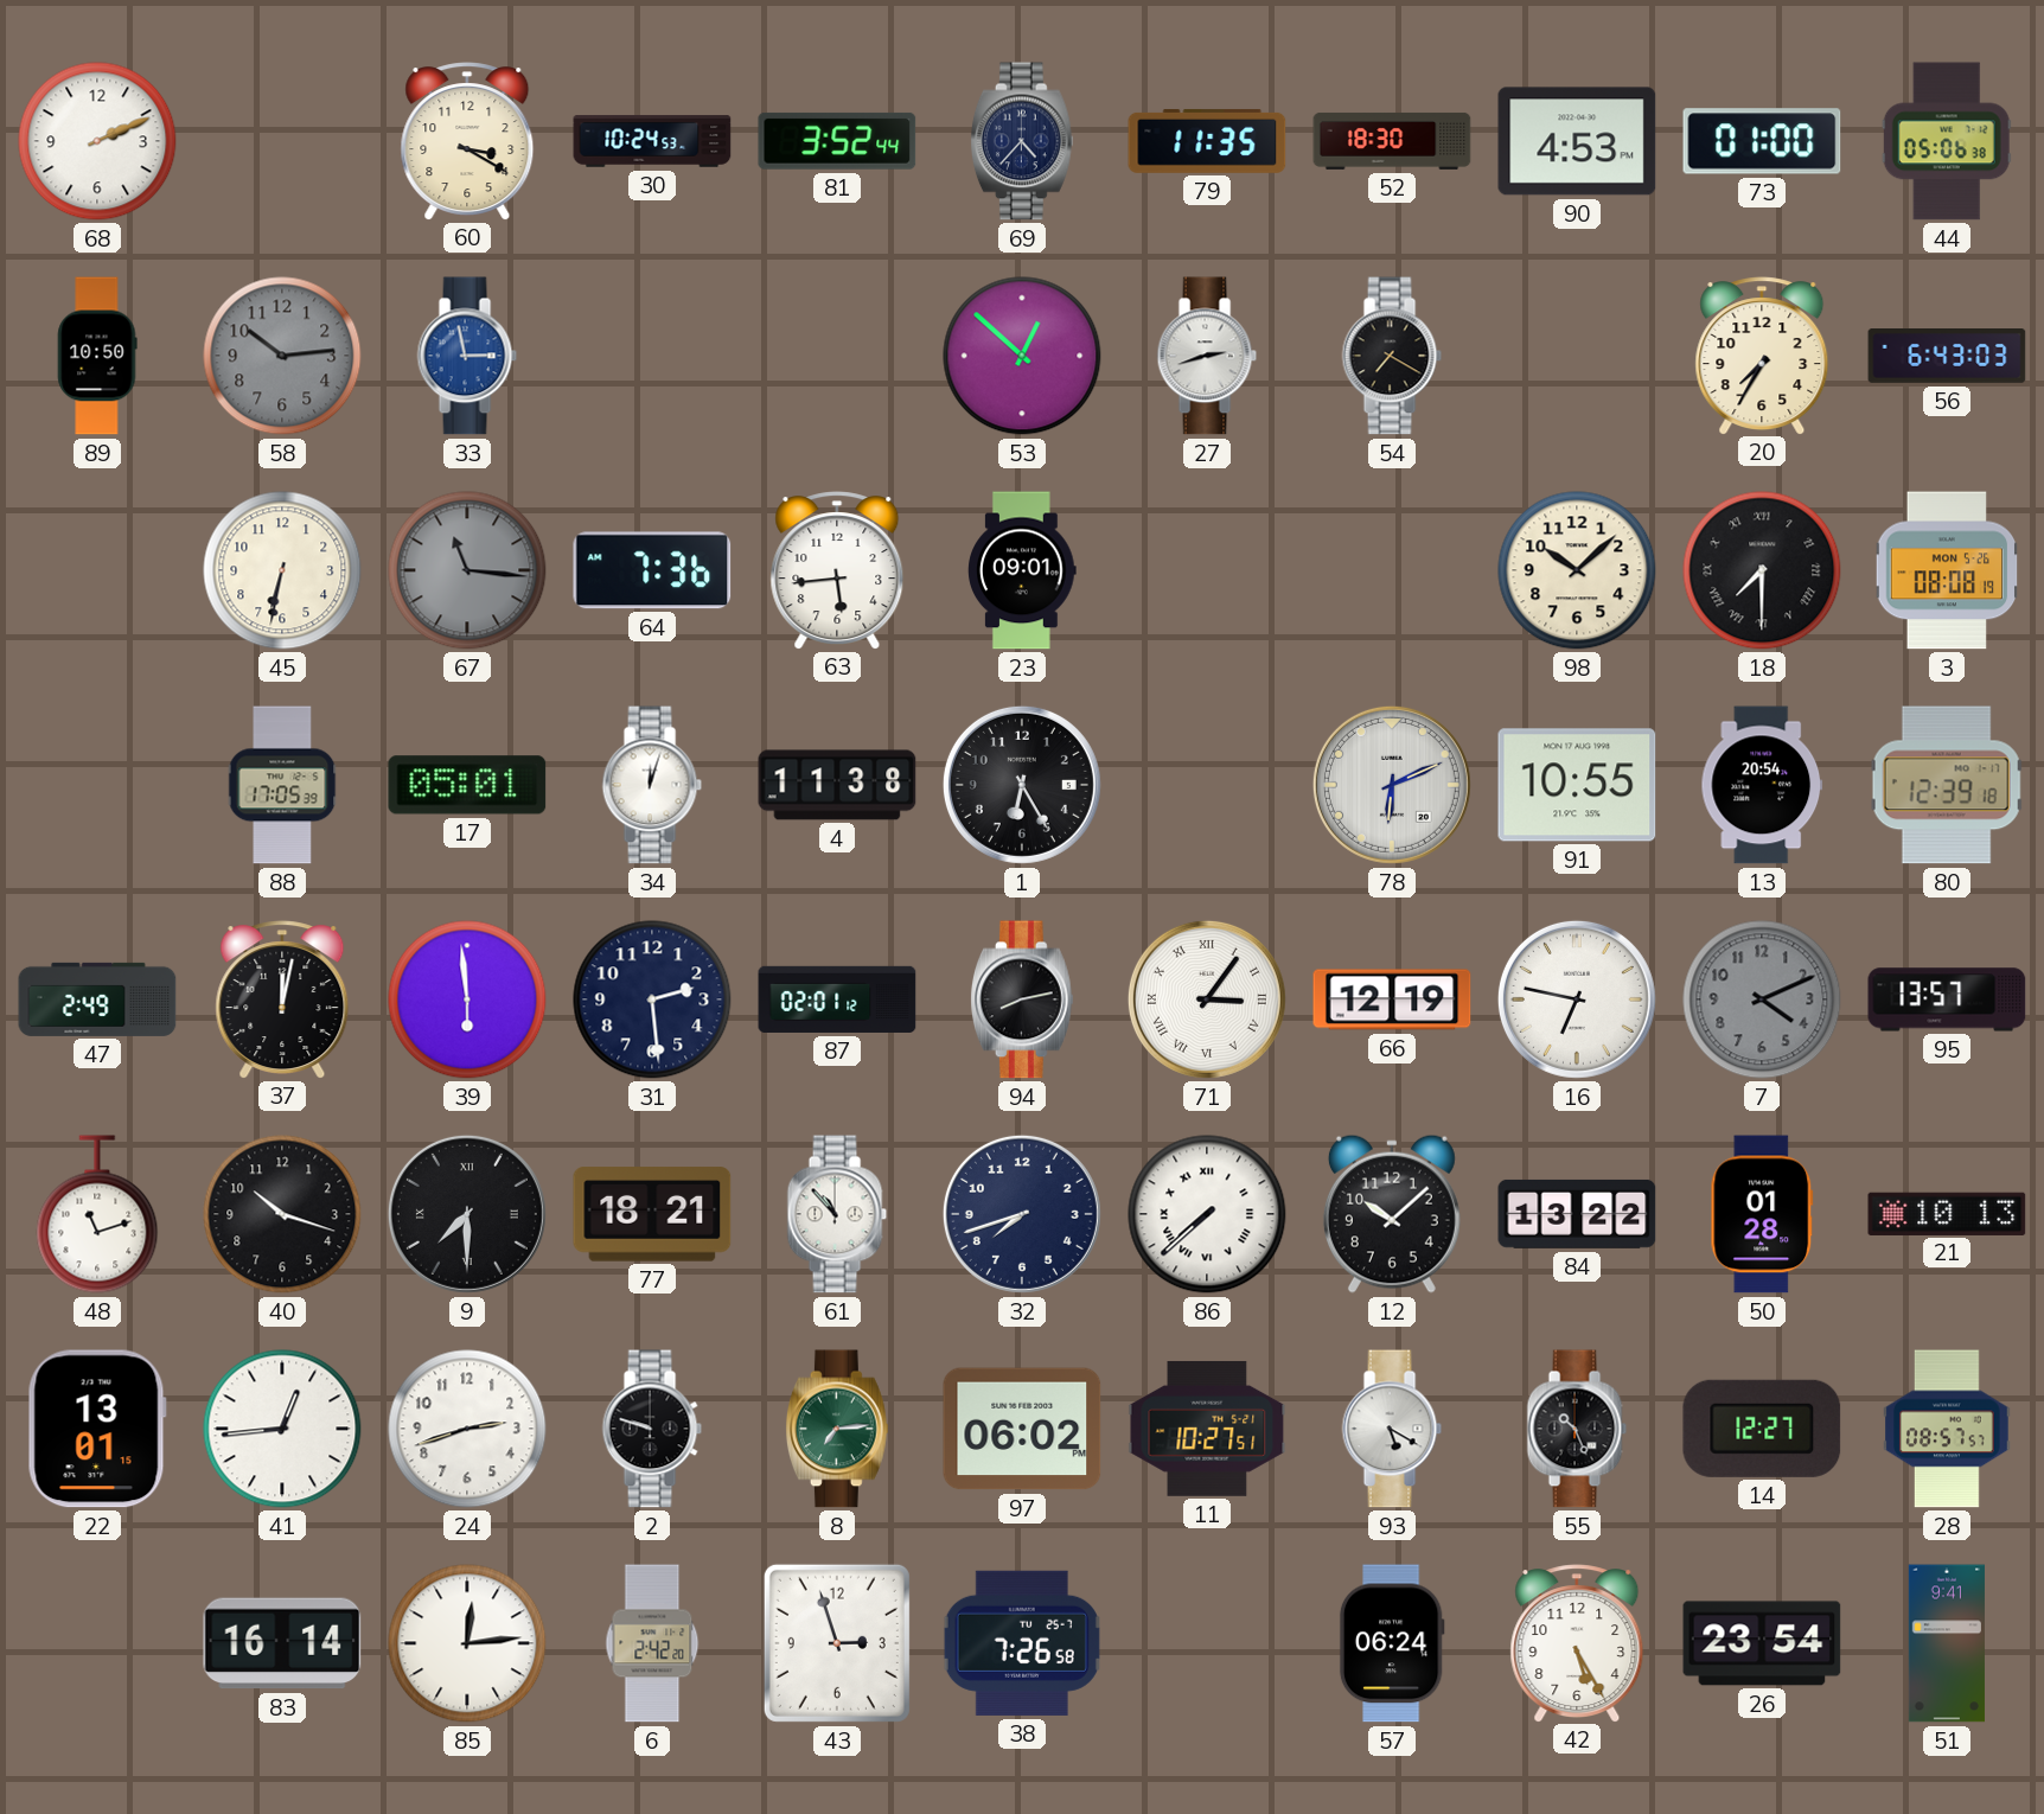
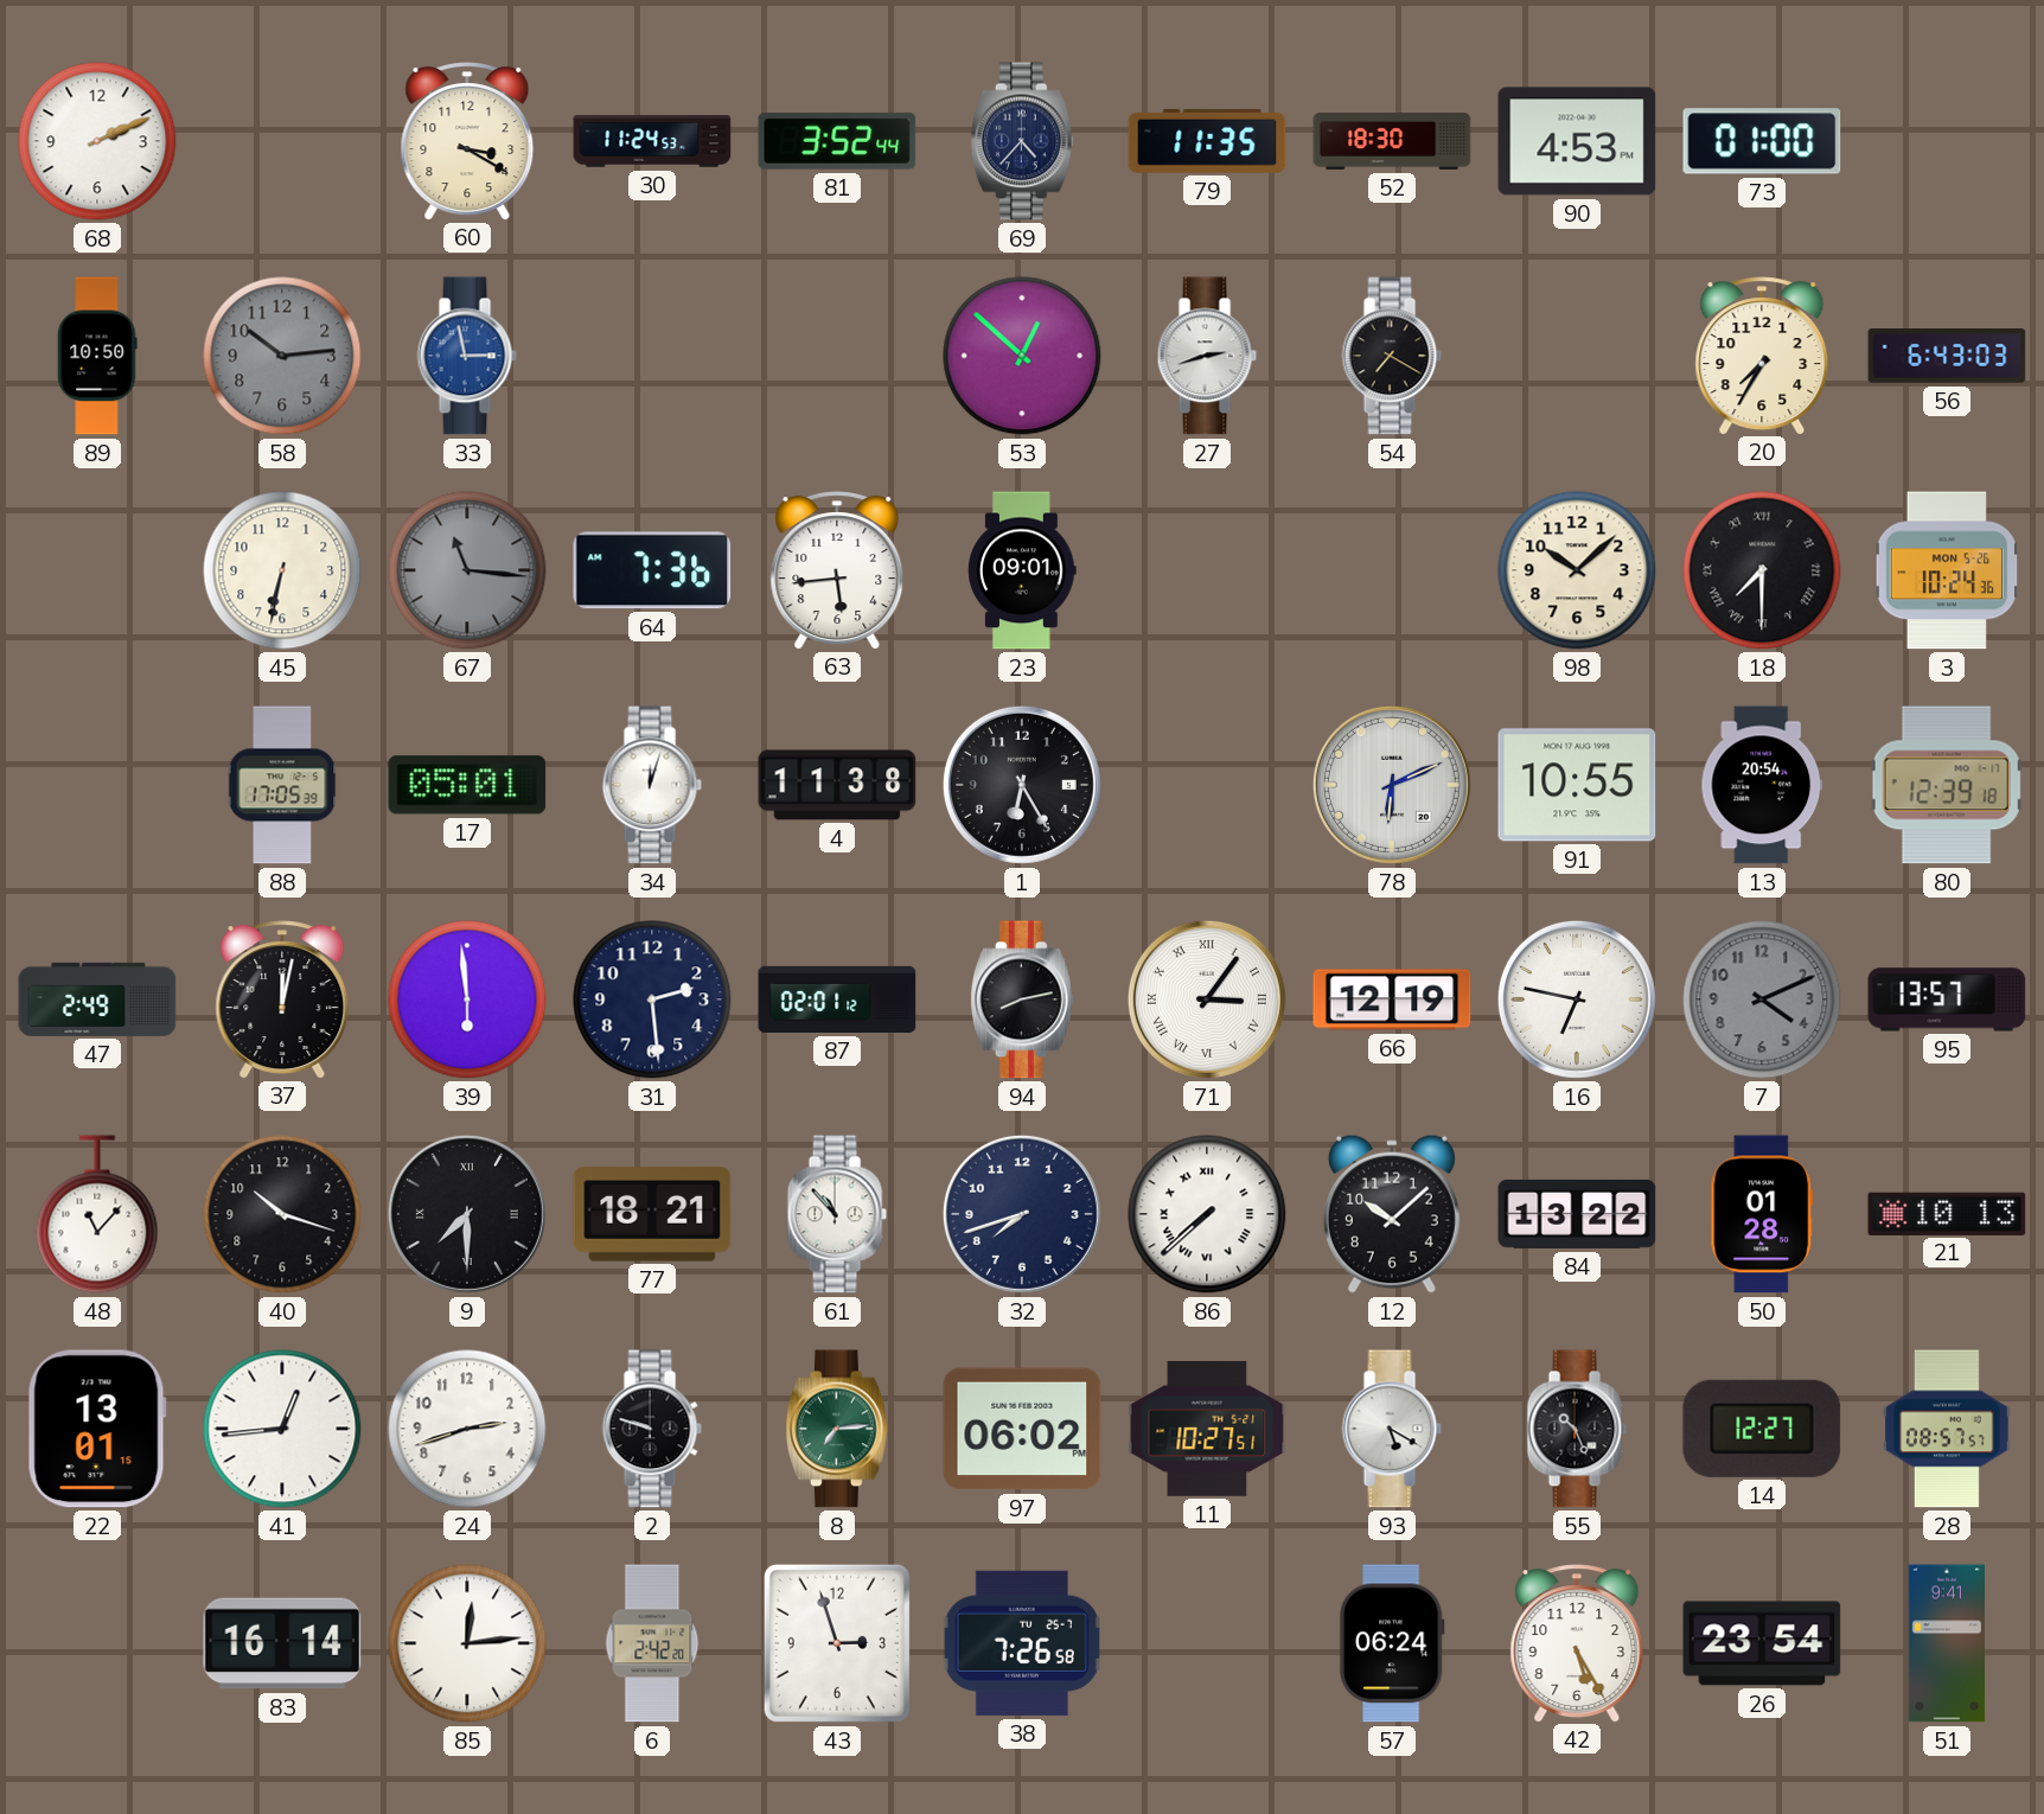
30: 10:24 -> 11:24
44: 05:06 -> none
3: 08:08 -> 10:24
48: 11:12 -> 11:07
